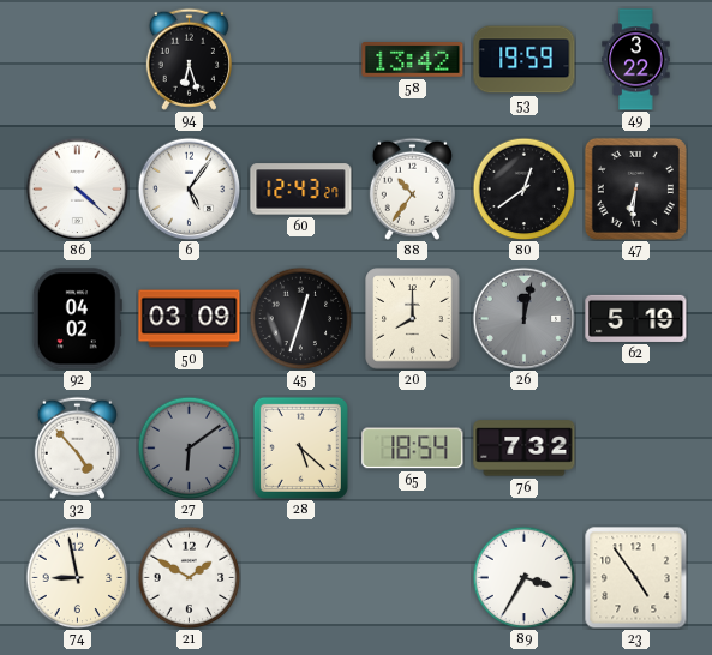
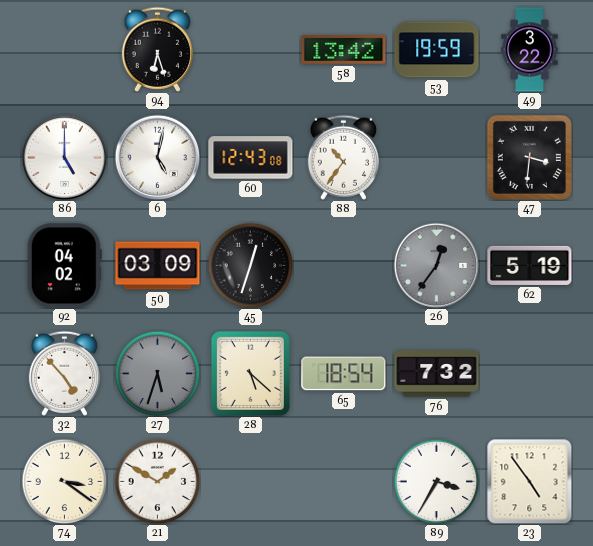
86: 4:22 -> 5:00
6: 5:06 -> 5:02
60: 12:43:27 -> 12:43:08
80: 12:39 -> none
47: 6:31 -> 3:31
20: 8:00 -> none
26: 12:02 -> 12:36
27: 6:09 -> 5:33
74: 8:58 -> 3:21
